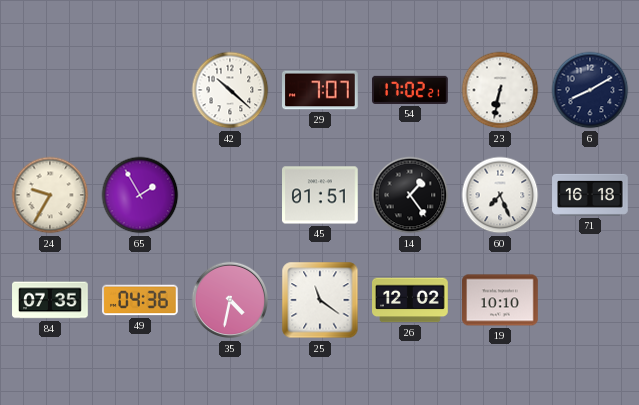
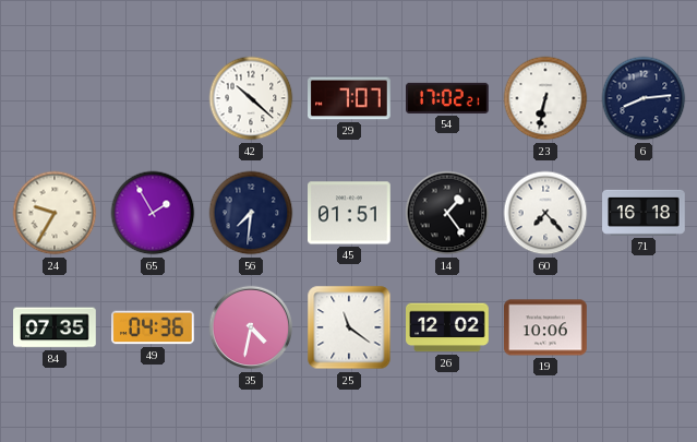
6: 8:10 -> 8:14
56: none -> 7:31
60: 7:26 -> 7:23
19: 10:10 -> 10:06
